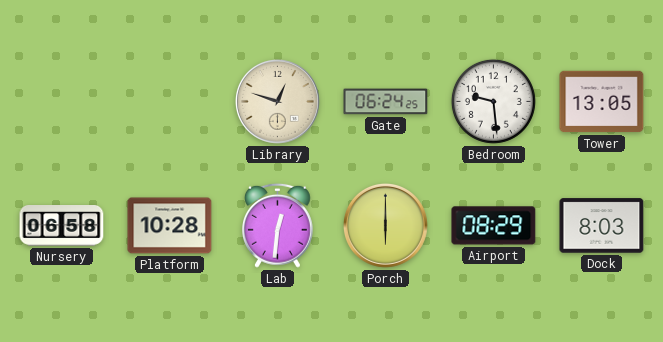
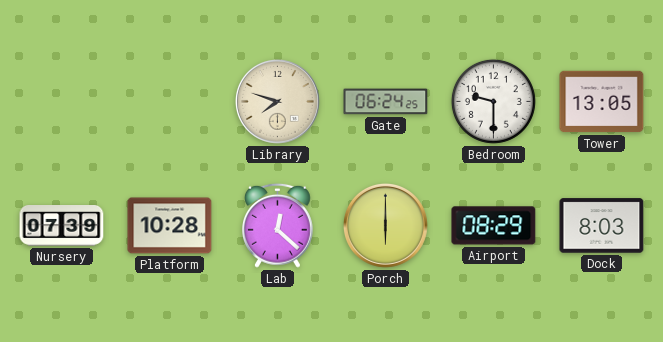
Library: 12:48 -> 7:48
Bedroom: 9:29 -> 9:30
Nursery: 06:58 -> 07:39
Lab: 12:31 -> 12:22
